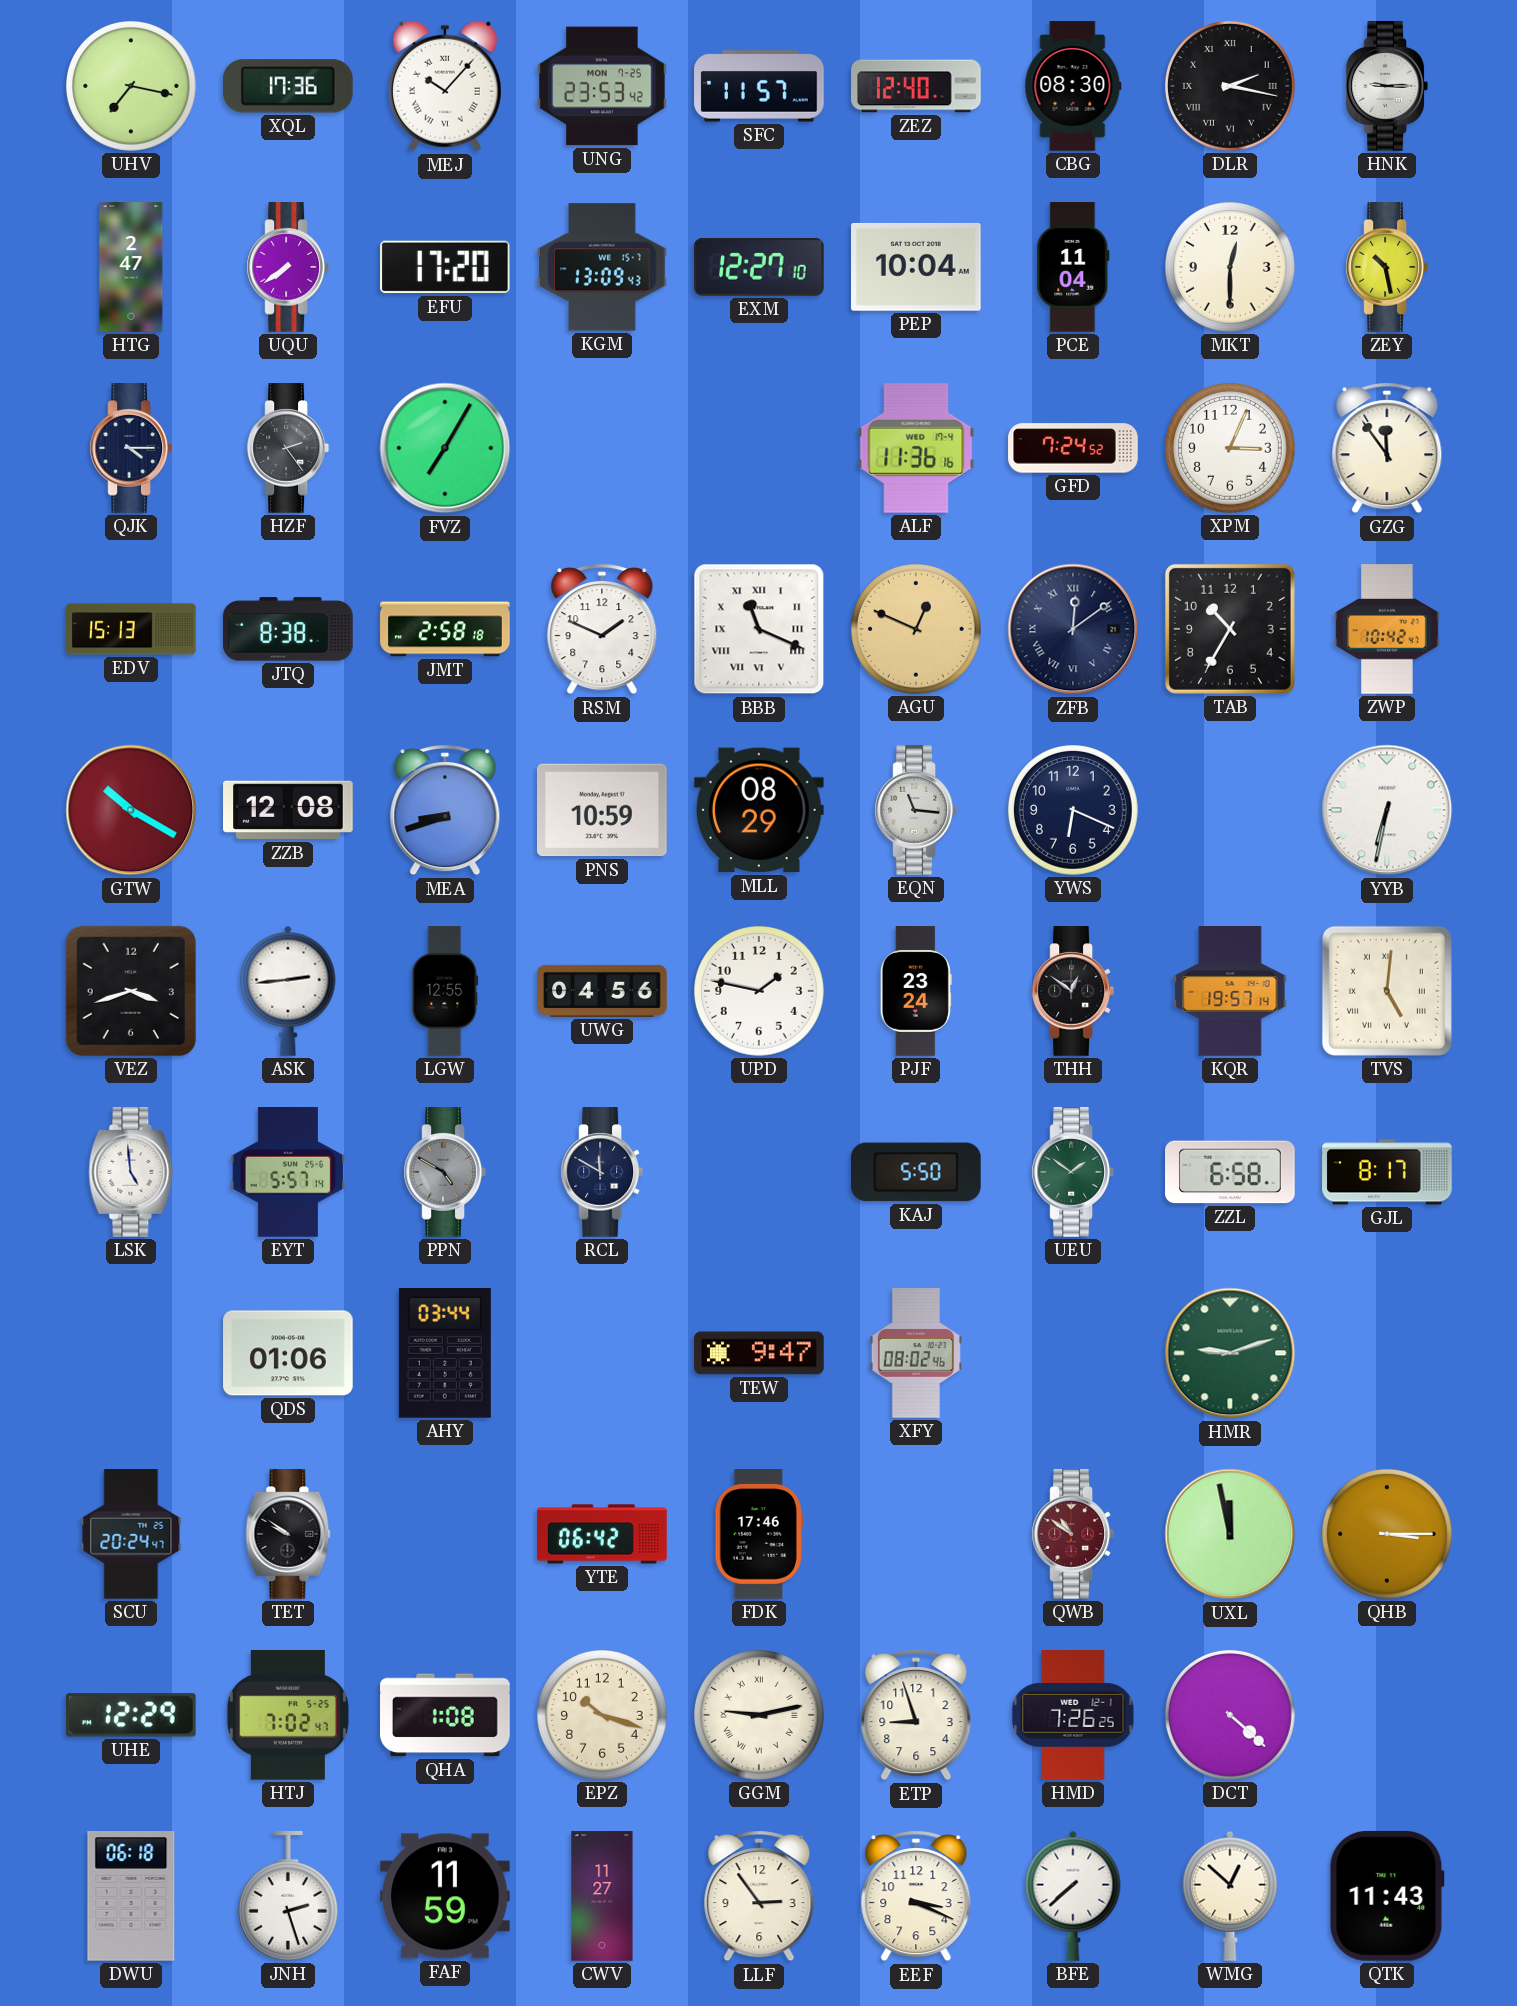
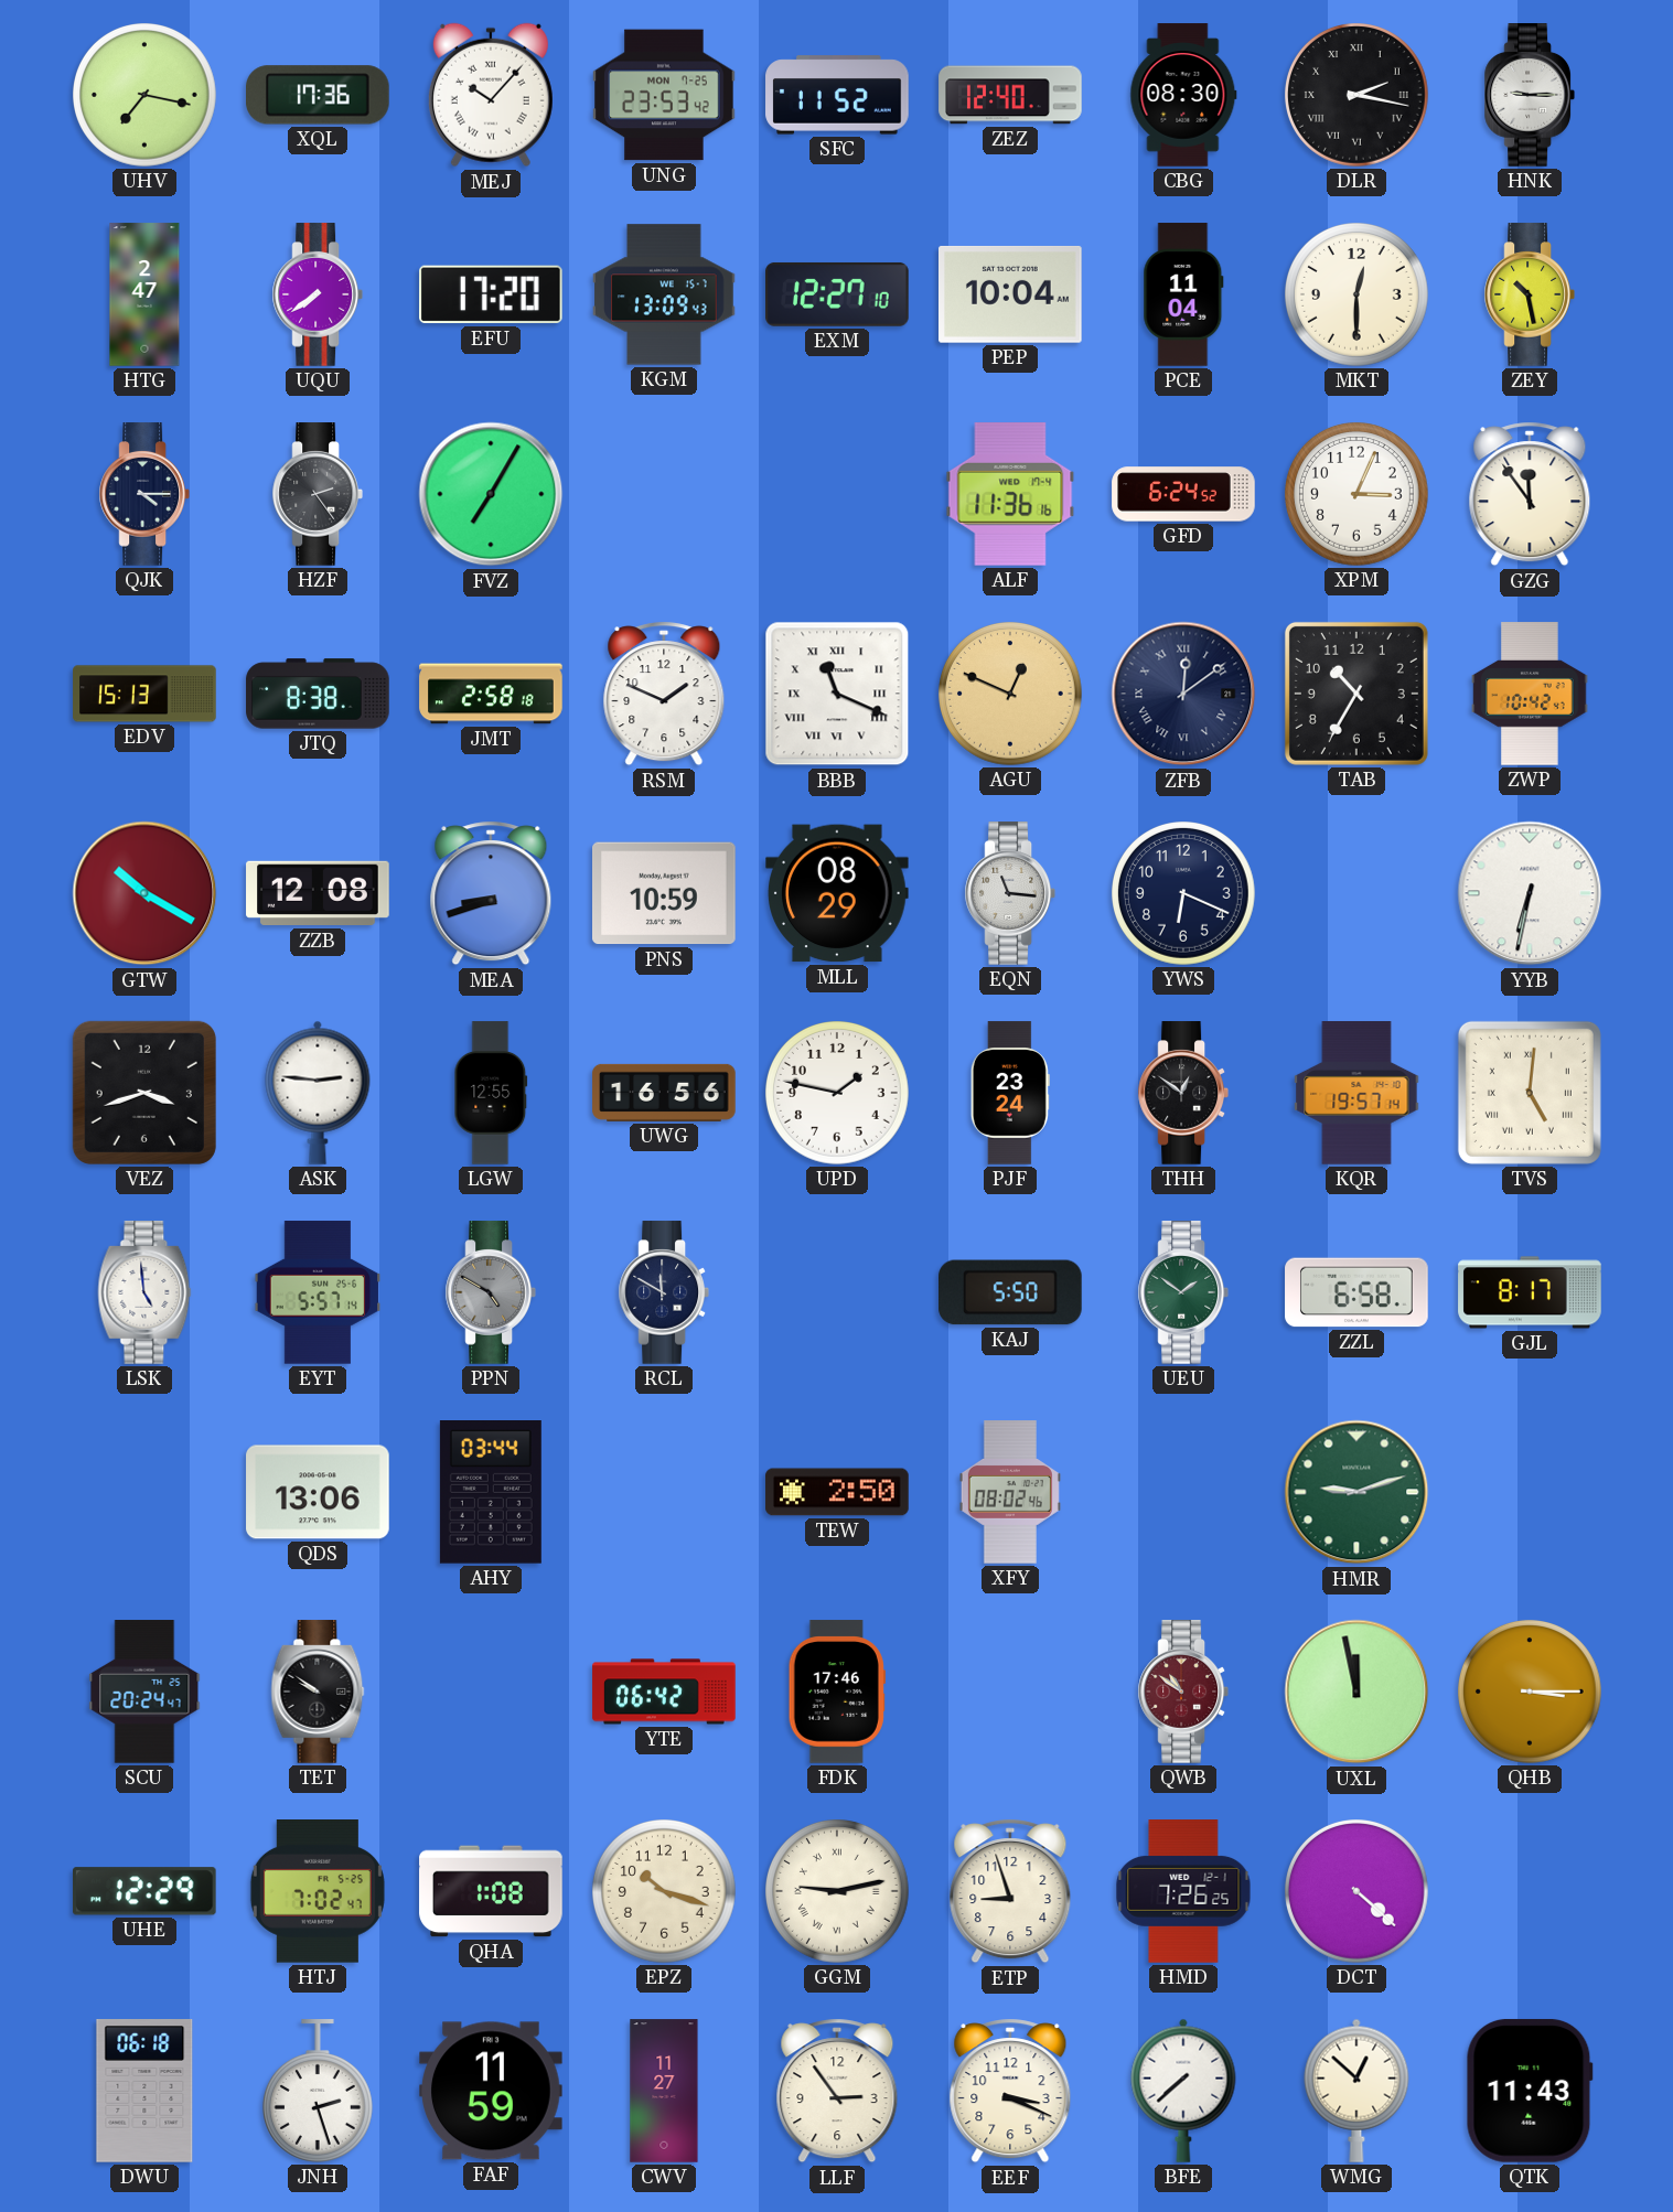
SFC: 11:57 -> 11:52
GFD: 7:24 -> 6:24
ASK: 2:44 -> 2:46
UWG: 04:56 -> 16:56
QDS: 01:06 -> 13:06
TEW: 9:47 -> 2:50
